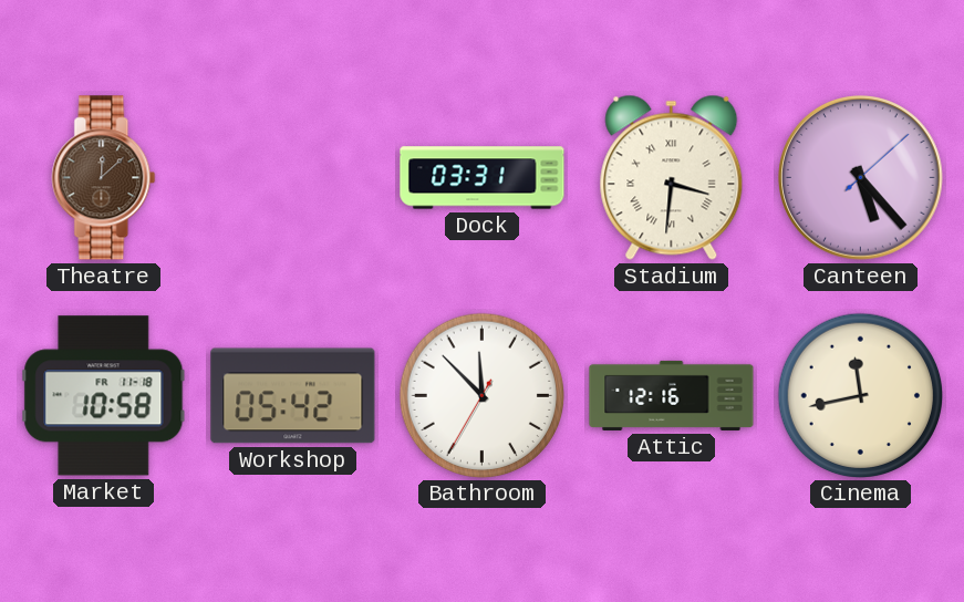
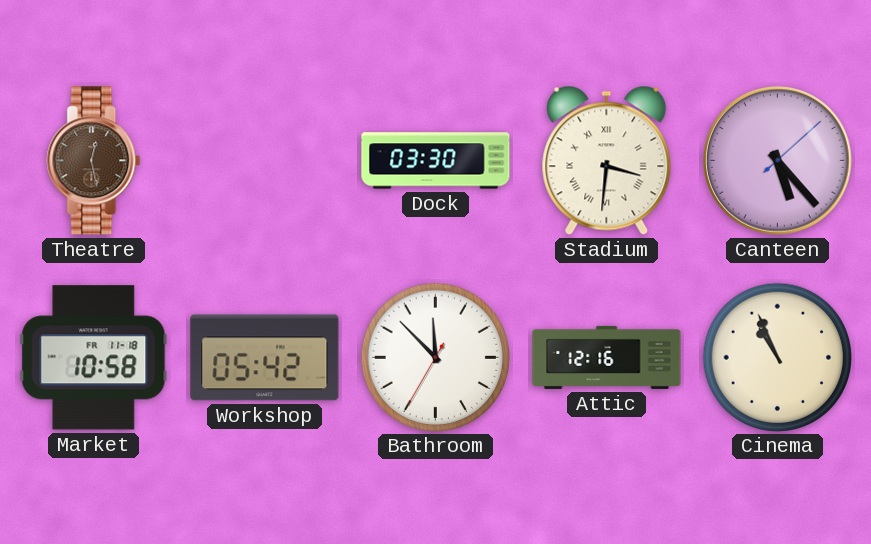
Theatre: 12:08 -> 12:28
Dock: 03:31 -> 03:30
Cinema: 11:43 -> 10:56
